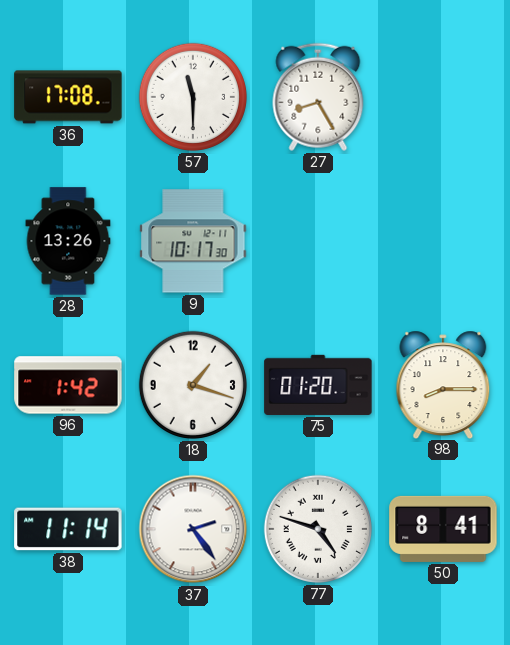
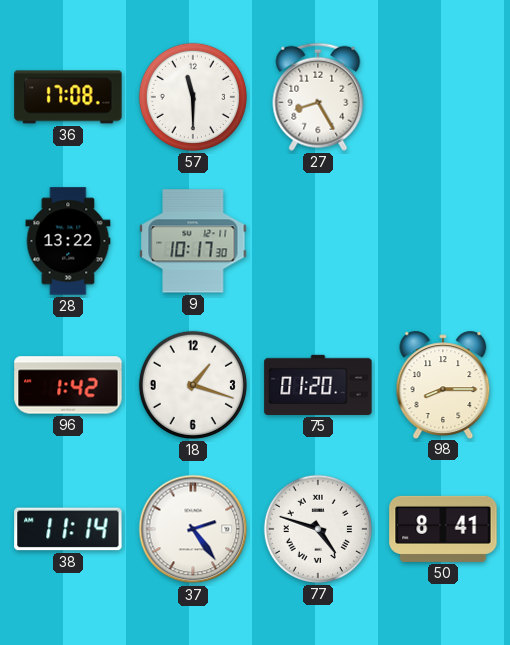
28: 13:26 -> 13:22
